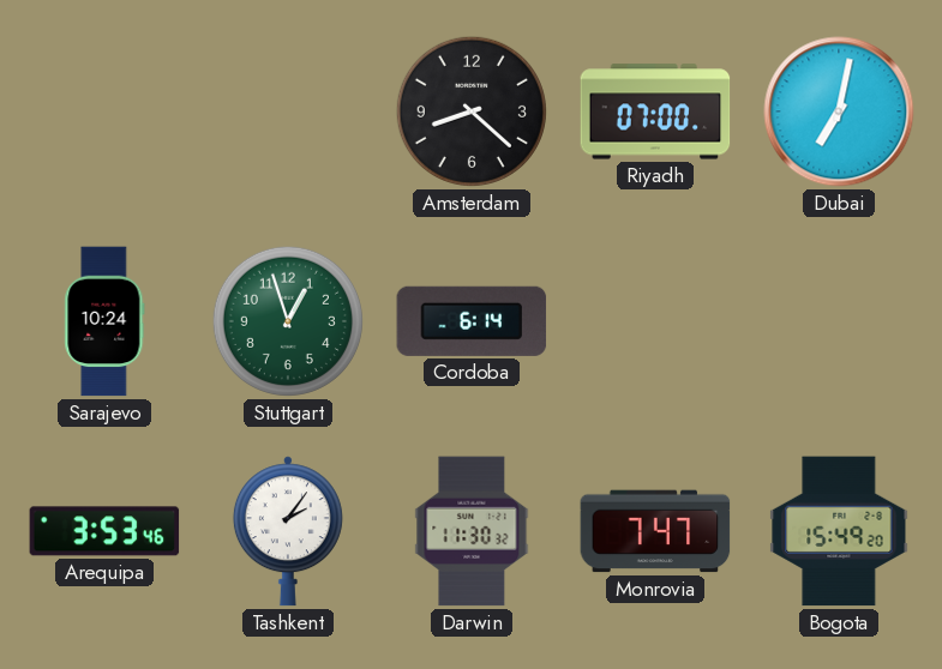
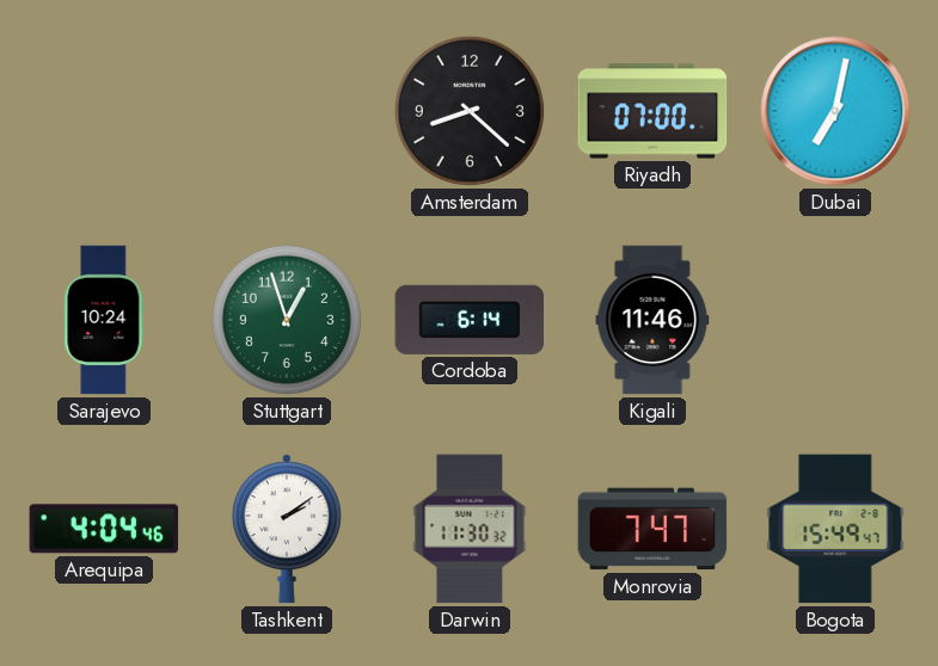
Kigali: none -> 11:46
Arequipa: 3:53 -> 4:04
Tashkent: 2:06 -> 2:09
Bogota: 15:49:20 -> 15:49:47
